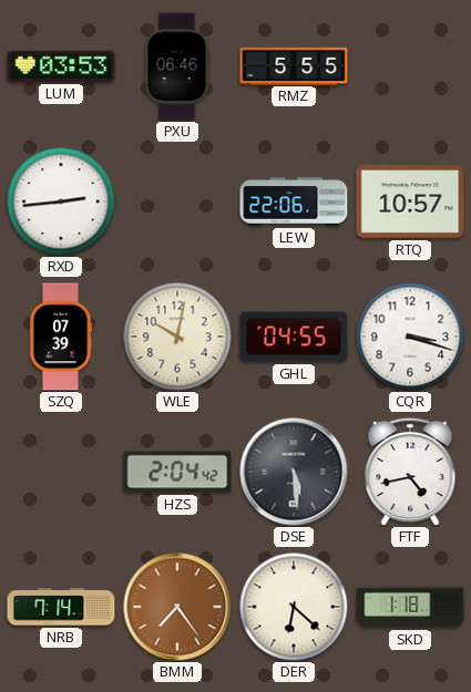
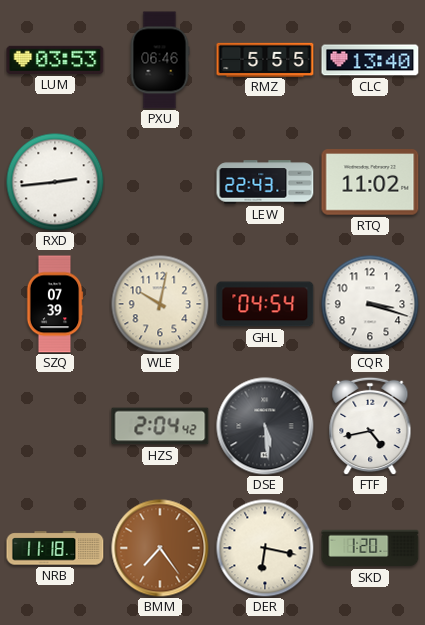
CLC: none -> 13:40
LEW: 22:06 -> 22:43
RTQ: 10:57 -> 11:02
GHL: 04:55 -> 04:54
NRB: 7:14 -> 11:18
DER: 6:22 -> 6:17
SKD: 1:18 -> 1:20
